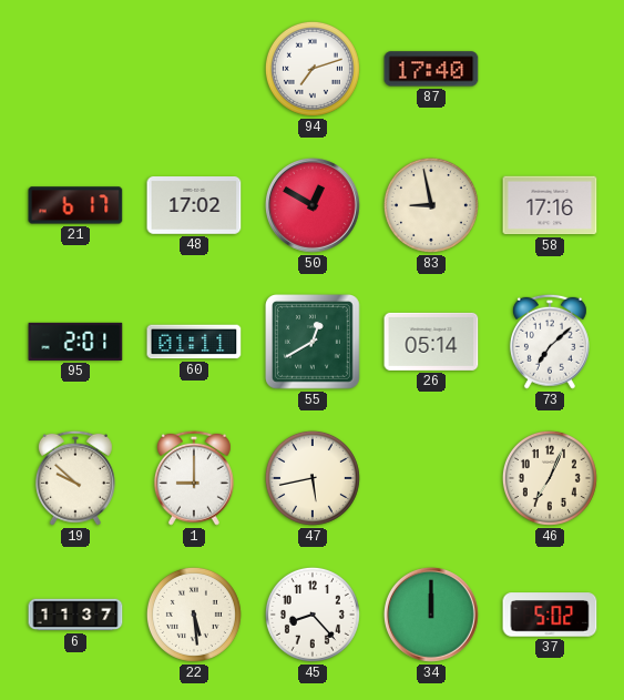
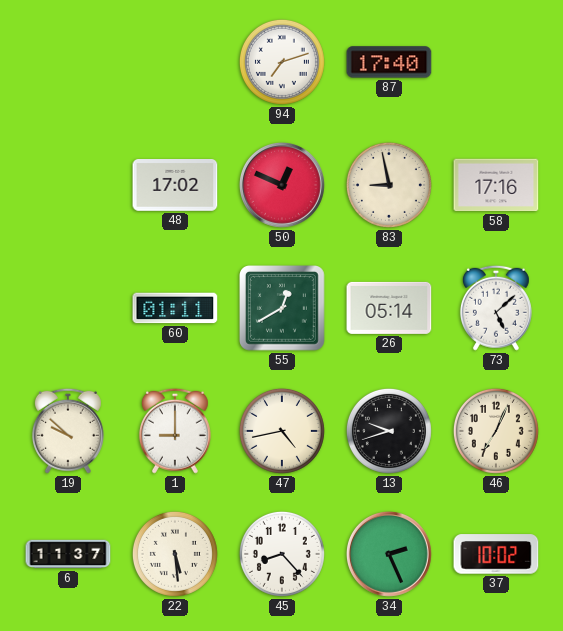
21: 6:17 -> none
50: 12:50 -> 12:49
95: 2:01 -> none
73: 7:08 -> 5:08
47: 5:43 -> 4:43
13: none -> 9:42
34: 12:00 -> 2:26
37: 5:02 -> 10:02
